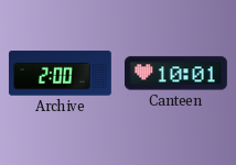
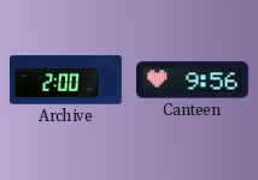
Canteen: 10:01 -> 9:56
